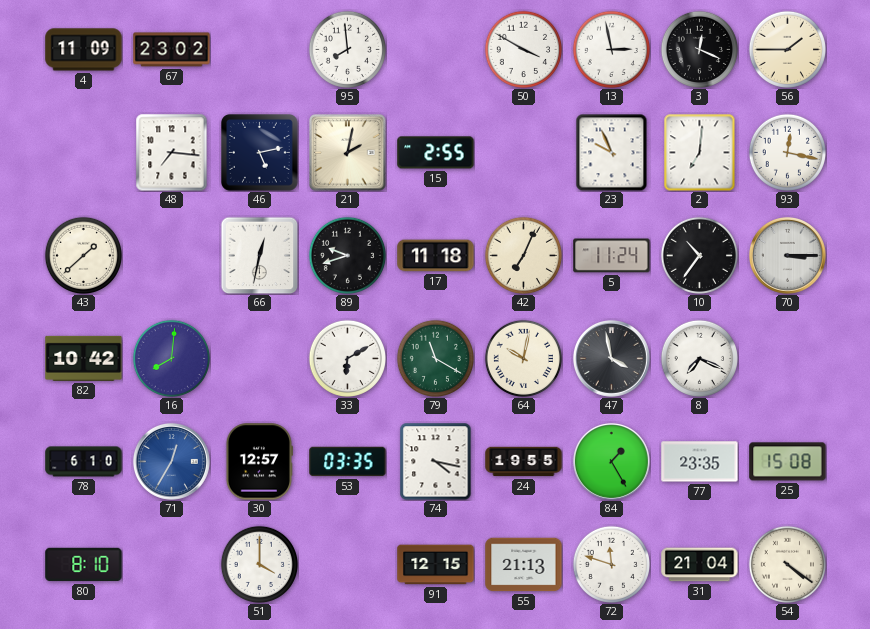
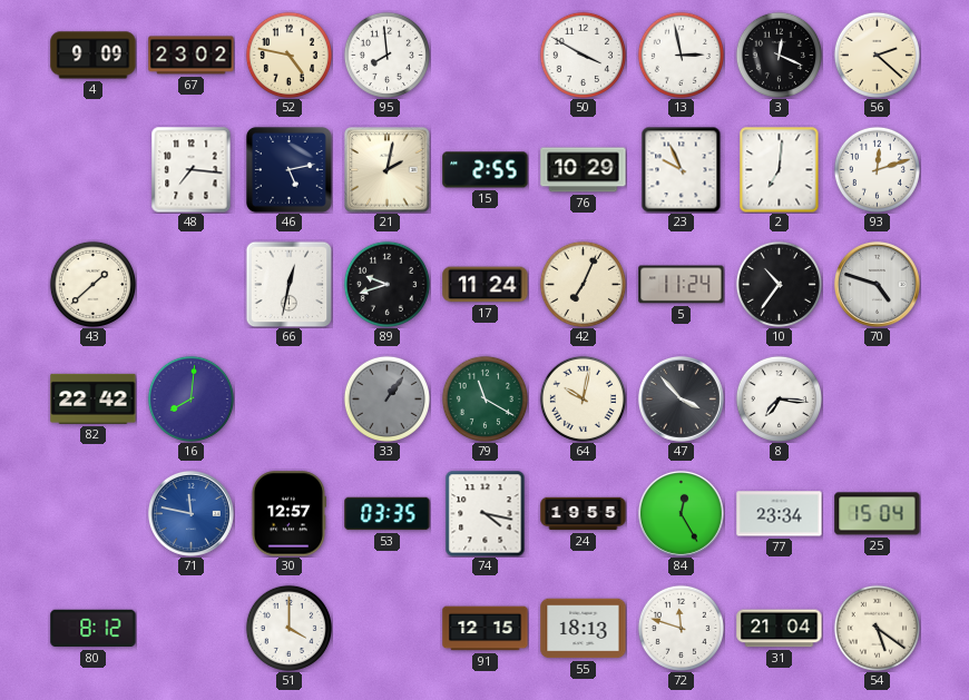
4: 11:09 -> 9:09
52: none -> 4:47
56: 1:45 -> 2:22
76: none -> 10:29
93: 12:17 -> 12:12
17: 11:18 -> 11:24
70: 3:15 -> 4:48
82: 10:42 -> 22:42
33: 6:10 -> 1:06
33 dial: white -> grey
47: 3:58 -> 3:53
8: 7:19 -> 7:16
78: 6:10 -> none
71: 12:35 -> 11:47
84: 1:25 -> 12:25
77: 23:35 -> 23:34
25: 15:08 -> 15:04
80: 8:10 -> 8:12
55: 21:13 -> 18:13
54: 4:21 -> 5:21
